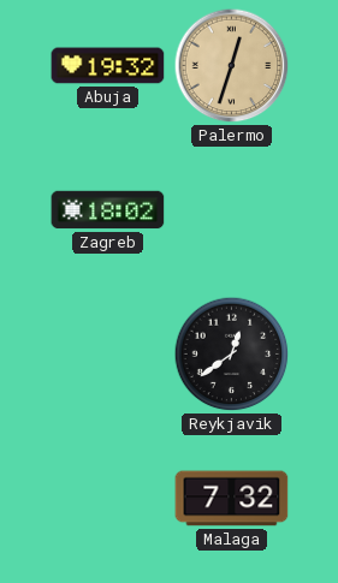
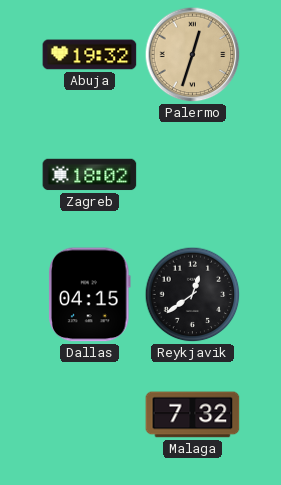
Dallas: none -> 04:15
